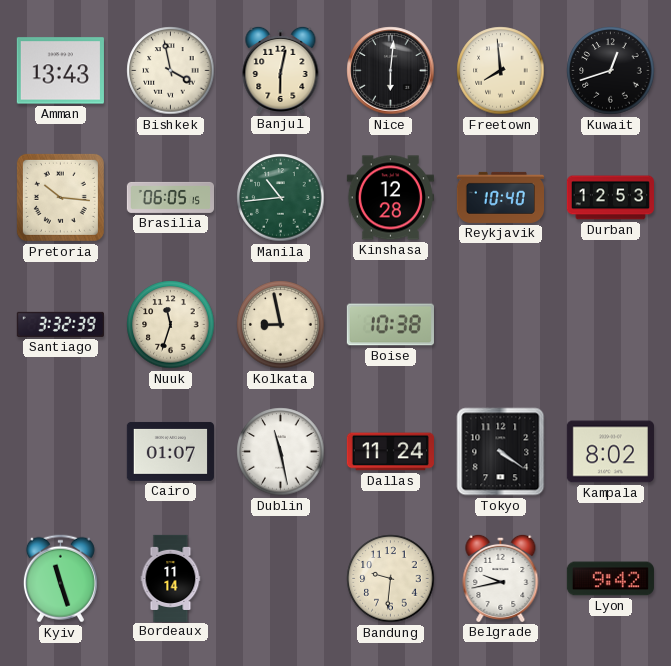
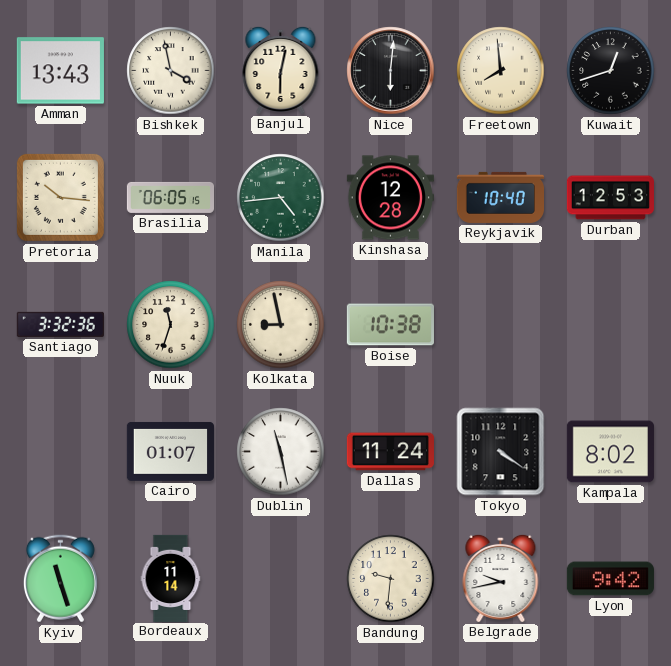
Manila: 10:44 -> 4:44
Santiago: 3:32:39 -> 3:32:36
